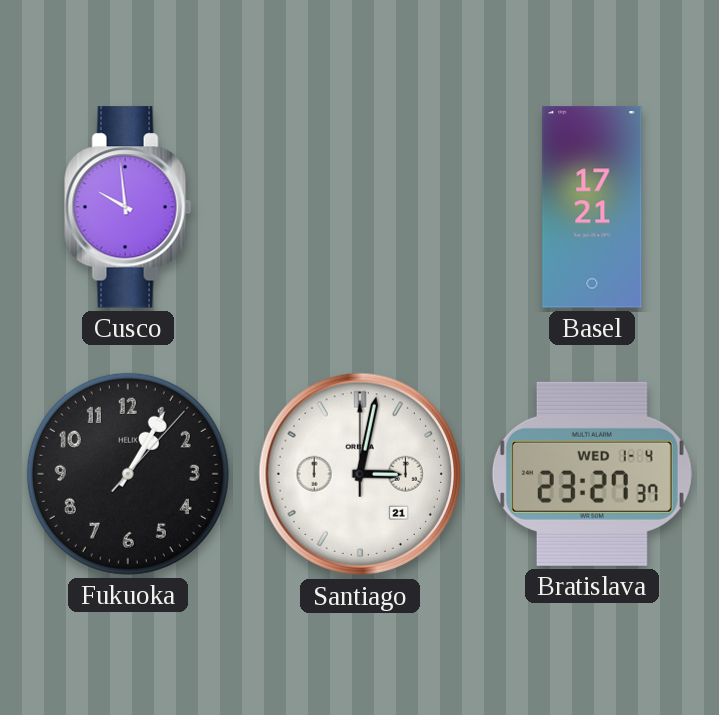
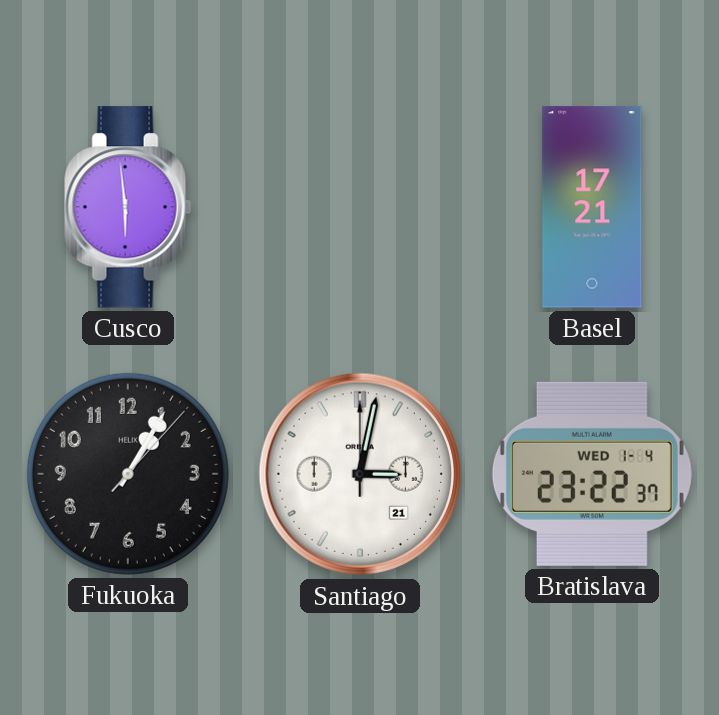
Cusco: 9:59 -> 5:59
Bratislava: 23:27 -> 23:22
